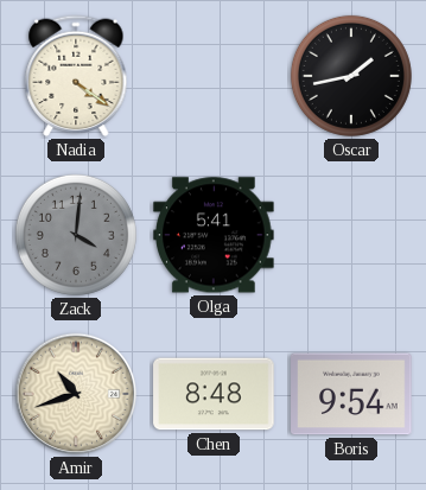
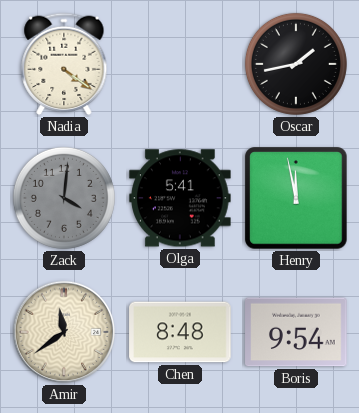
Henry: none -> 11:58
Amir: 10:42 -> 11:39
